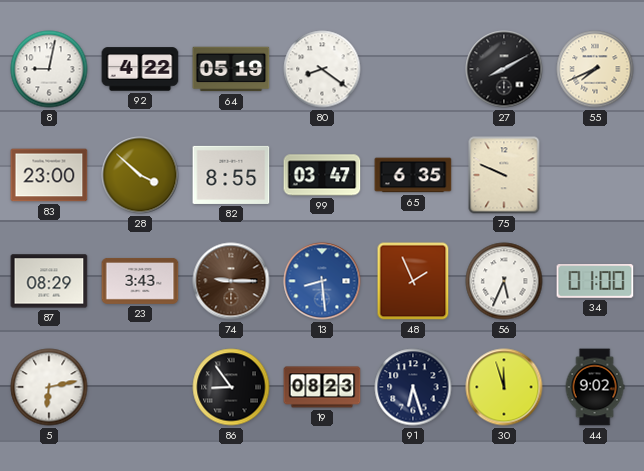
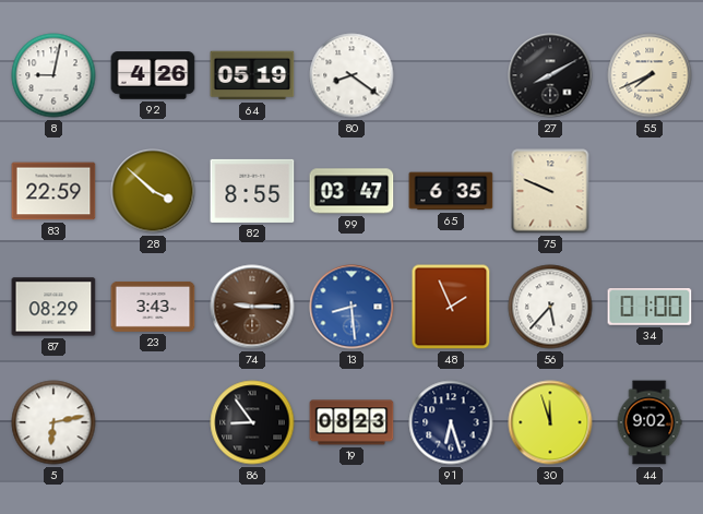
92: 4:22 -> 4:26
83: 23:00 -> 22:59
56: 5:34 -> 5:37
